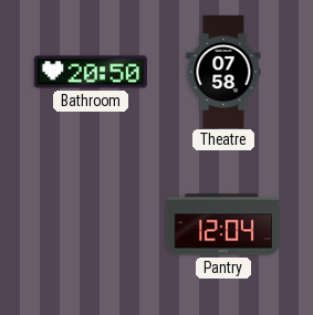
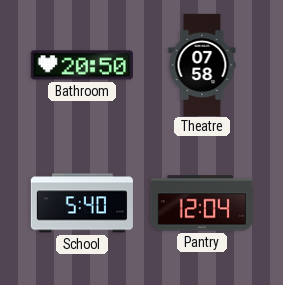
School: none -> 5:40
